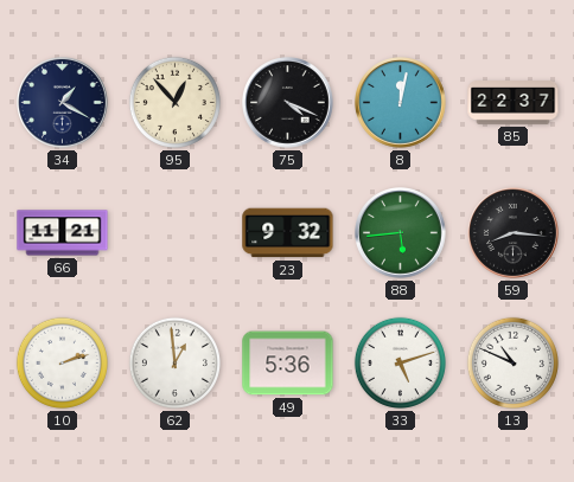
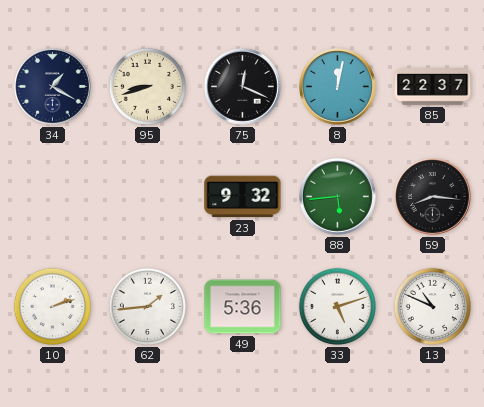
95: 12:53 -> 8:42
75: 4:19 -> 12:19
66: 11:21 -> none
62: 12:59 -> 1:44
